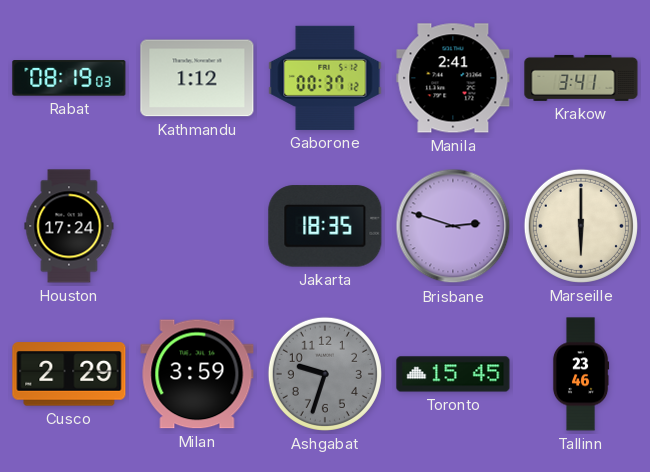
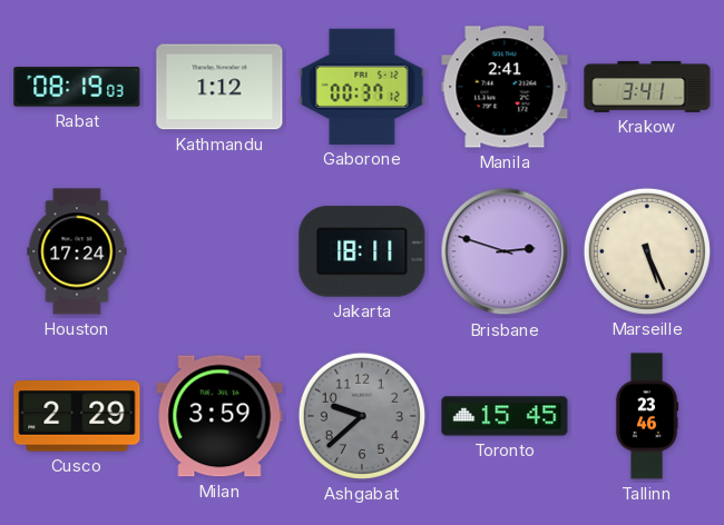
Jakarta: 18:35 -> 18:11
Marseille: 6:00 -> 5:26
Ashgabat: 9:33 -> 9:38
